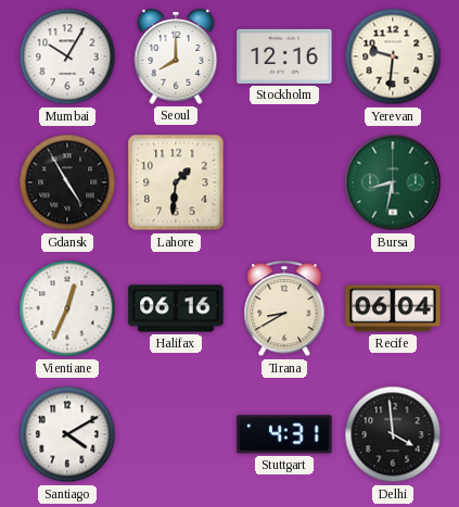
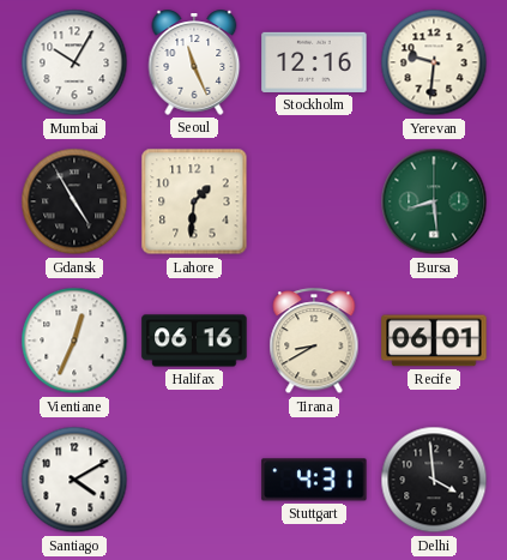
Seoul: 8:00 -> 11:26
Bursa: 8:32 -> 8:29
Recife: 06:04 -> 06:01
